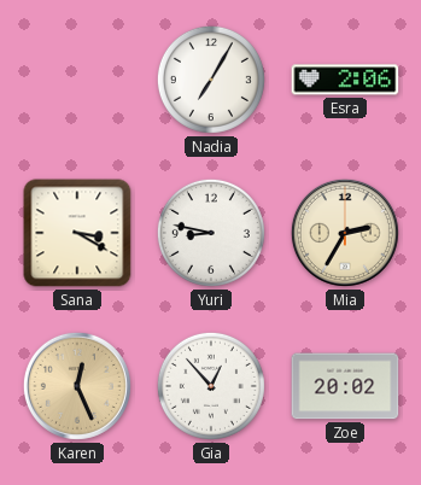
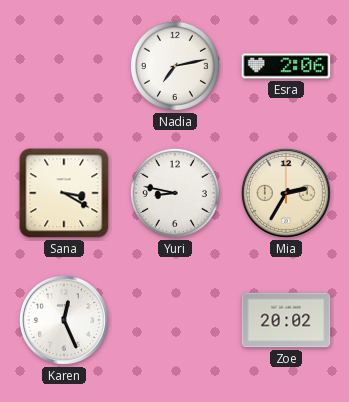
Nadia: 7:05 -> 7:13
Karen dial: champagne -> white
Gia: 12:53 -> none
